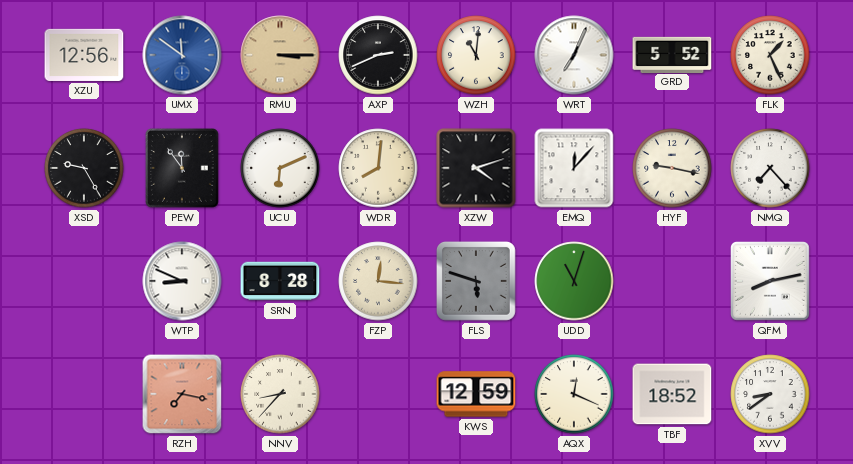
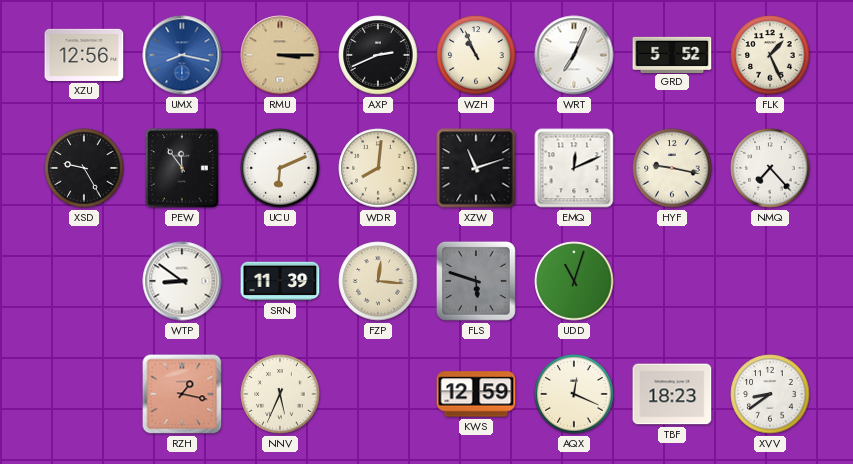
UMX: 11:51 -> 8:17
WZH: 11:01 -> 10:56
XZW: 4:12 -> 11:12
EMQ: 12:07 -> 12:11
WTP: 8:49 -> 8:51
SRN: 8:28 -> 11:39
QFM: 8:13 -> none
RZH: 7:17 -> 1:17
NNV: 8:37 -> 5:34
TBF: 18:52 -> 18:23
